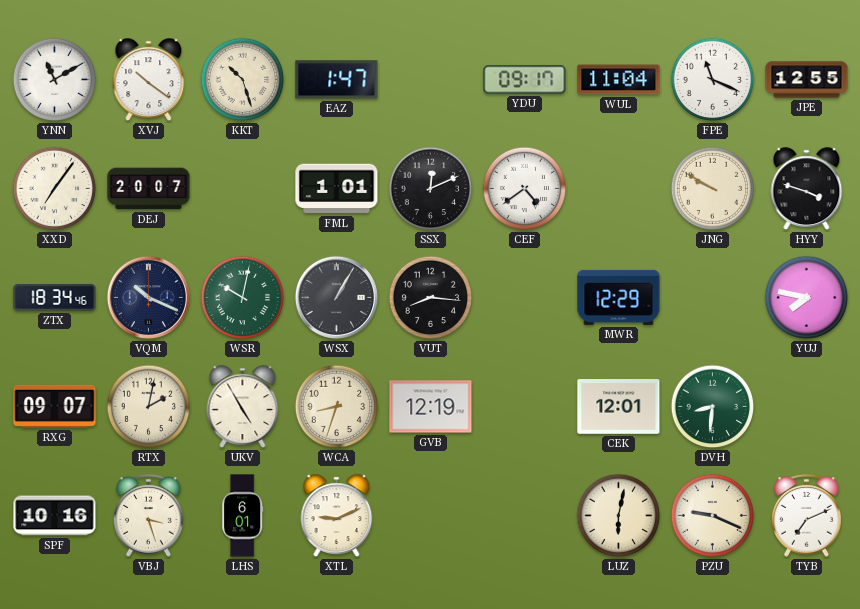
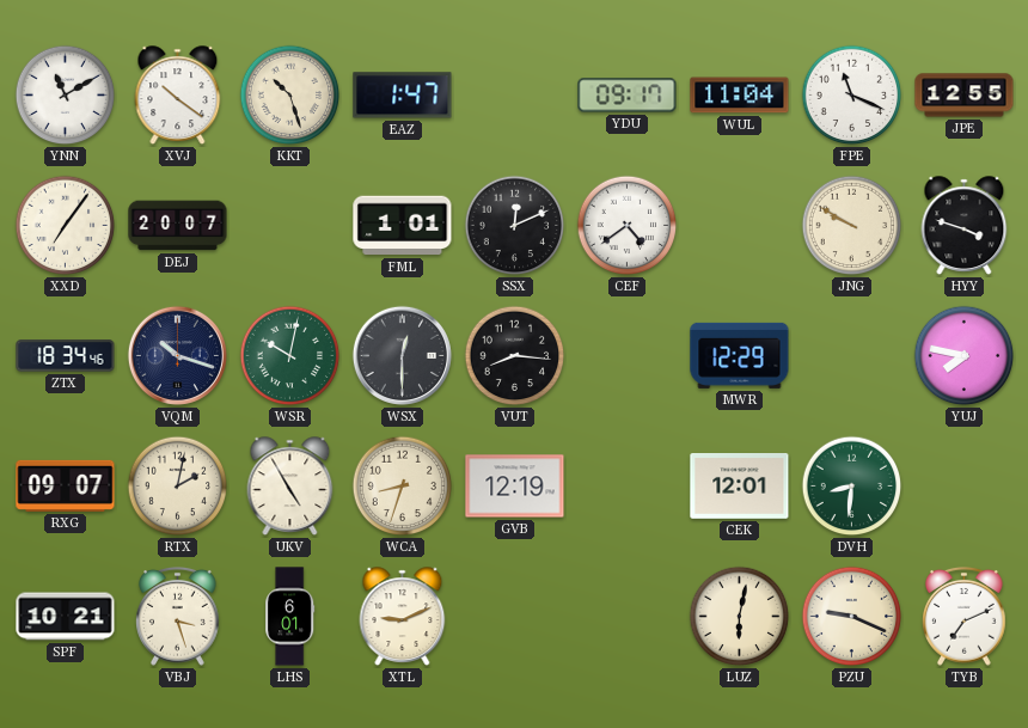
VQM: 10:19 -> 10:18
WSX: 1:05 -> 12:30
SPF: 10:16 -> 10:21
